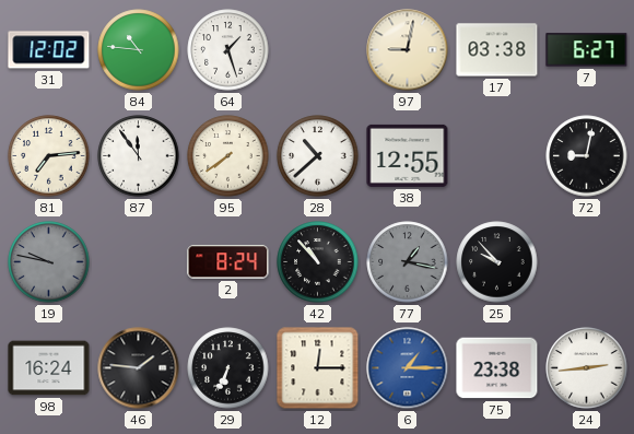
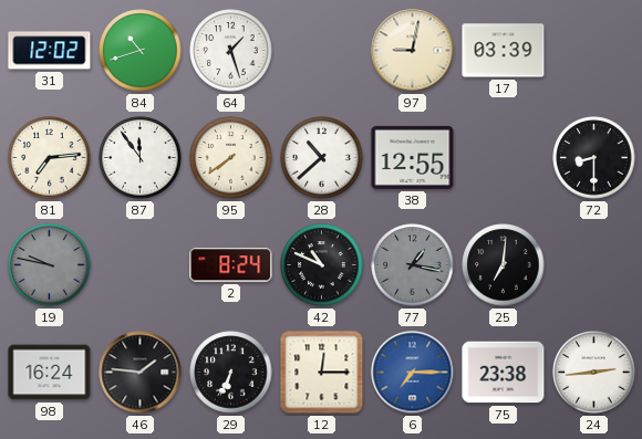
84: 10:46 -> 10:42
17: 03:38 -> 03:39
7: 6:27 -> none
72: 9:02 -> 8:30
42: 10:53 -> 10:49
25: 9:53 -> 7:01
6: 1:15 -> 7:15
